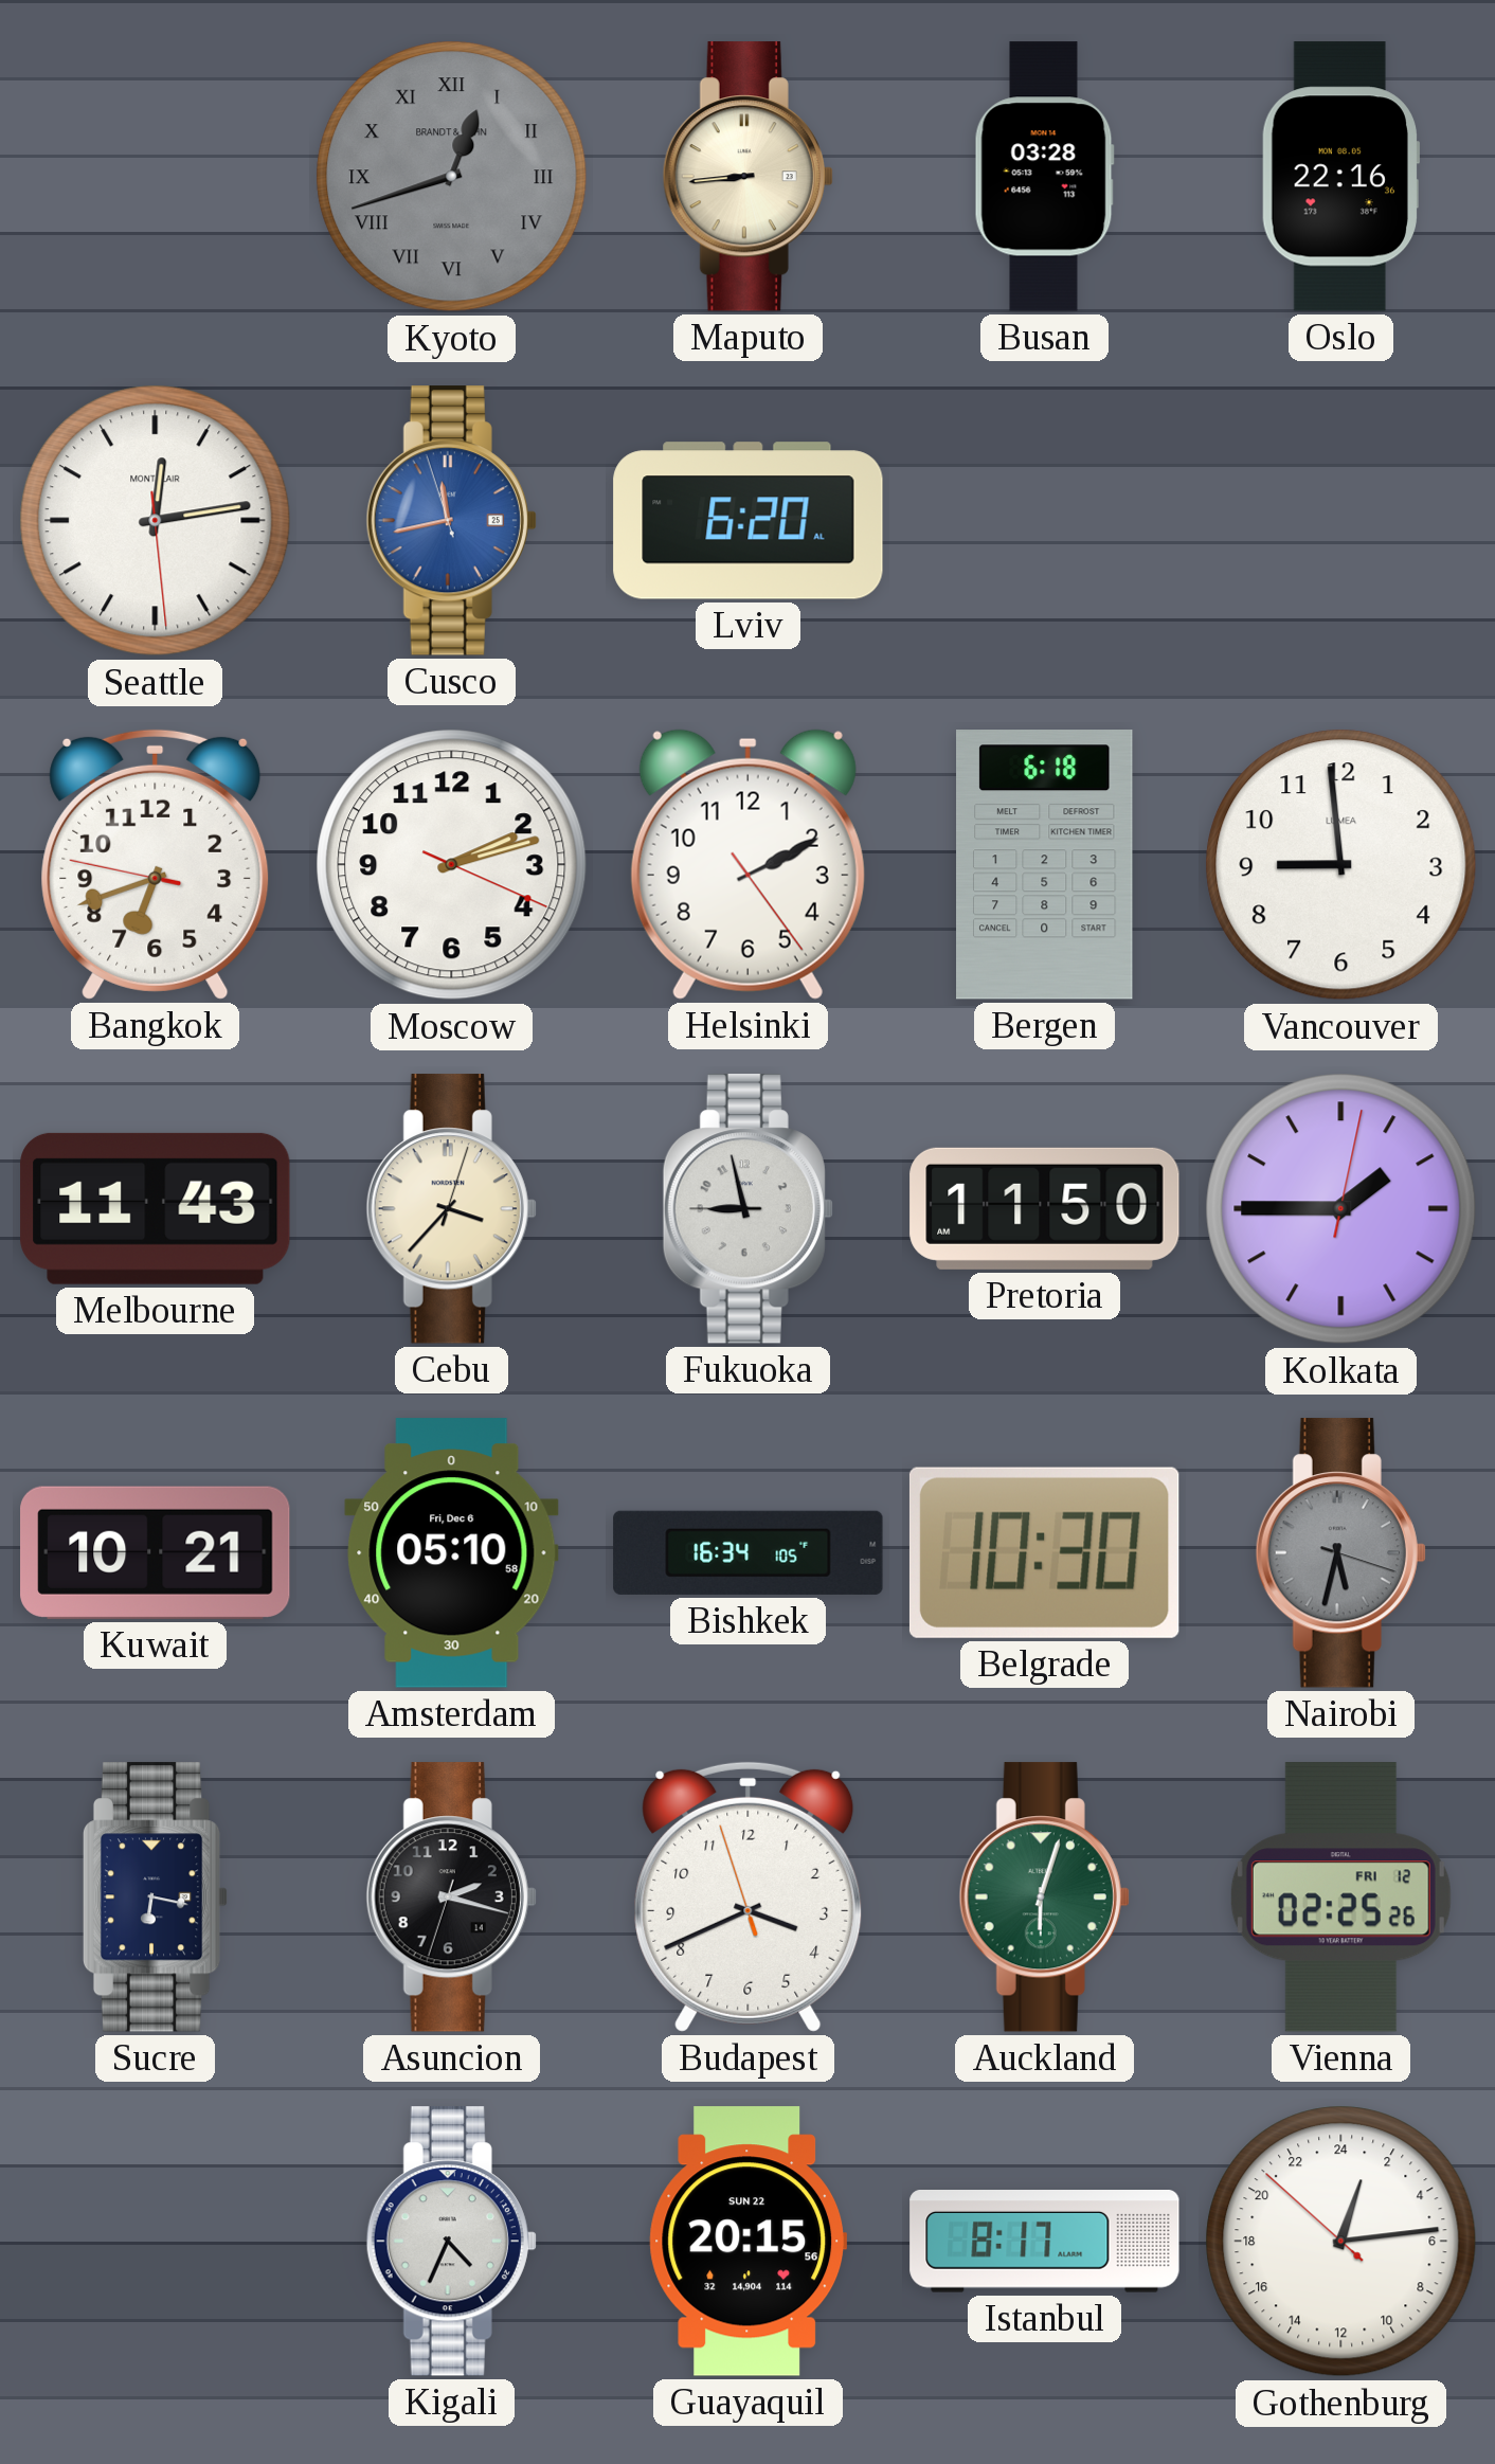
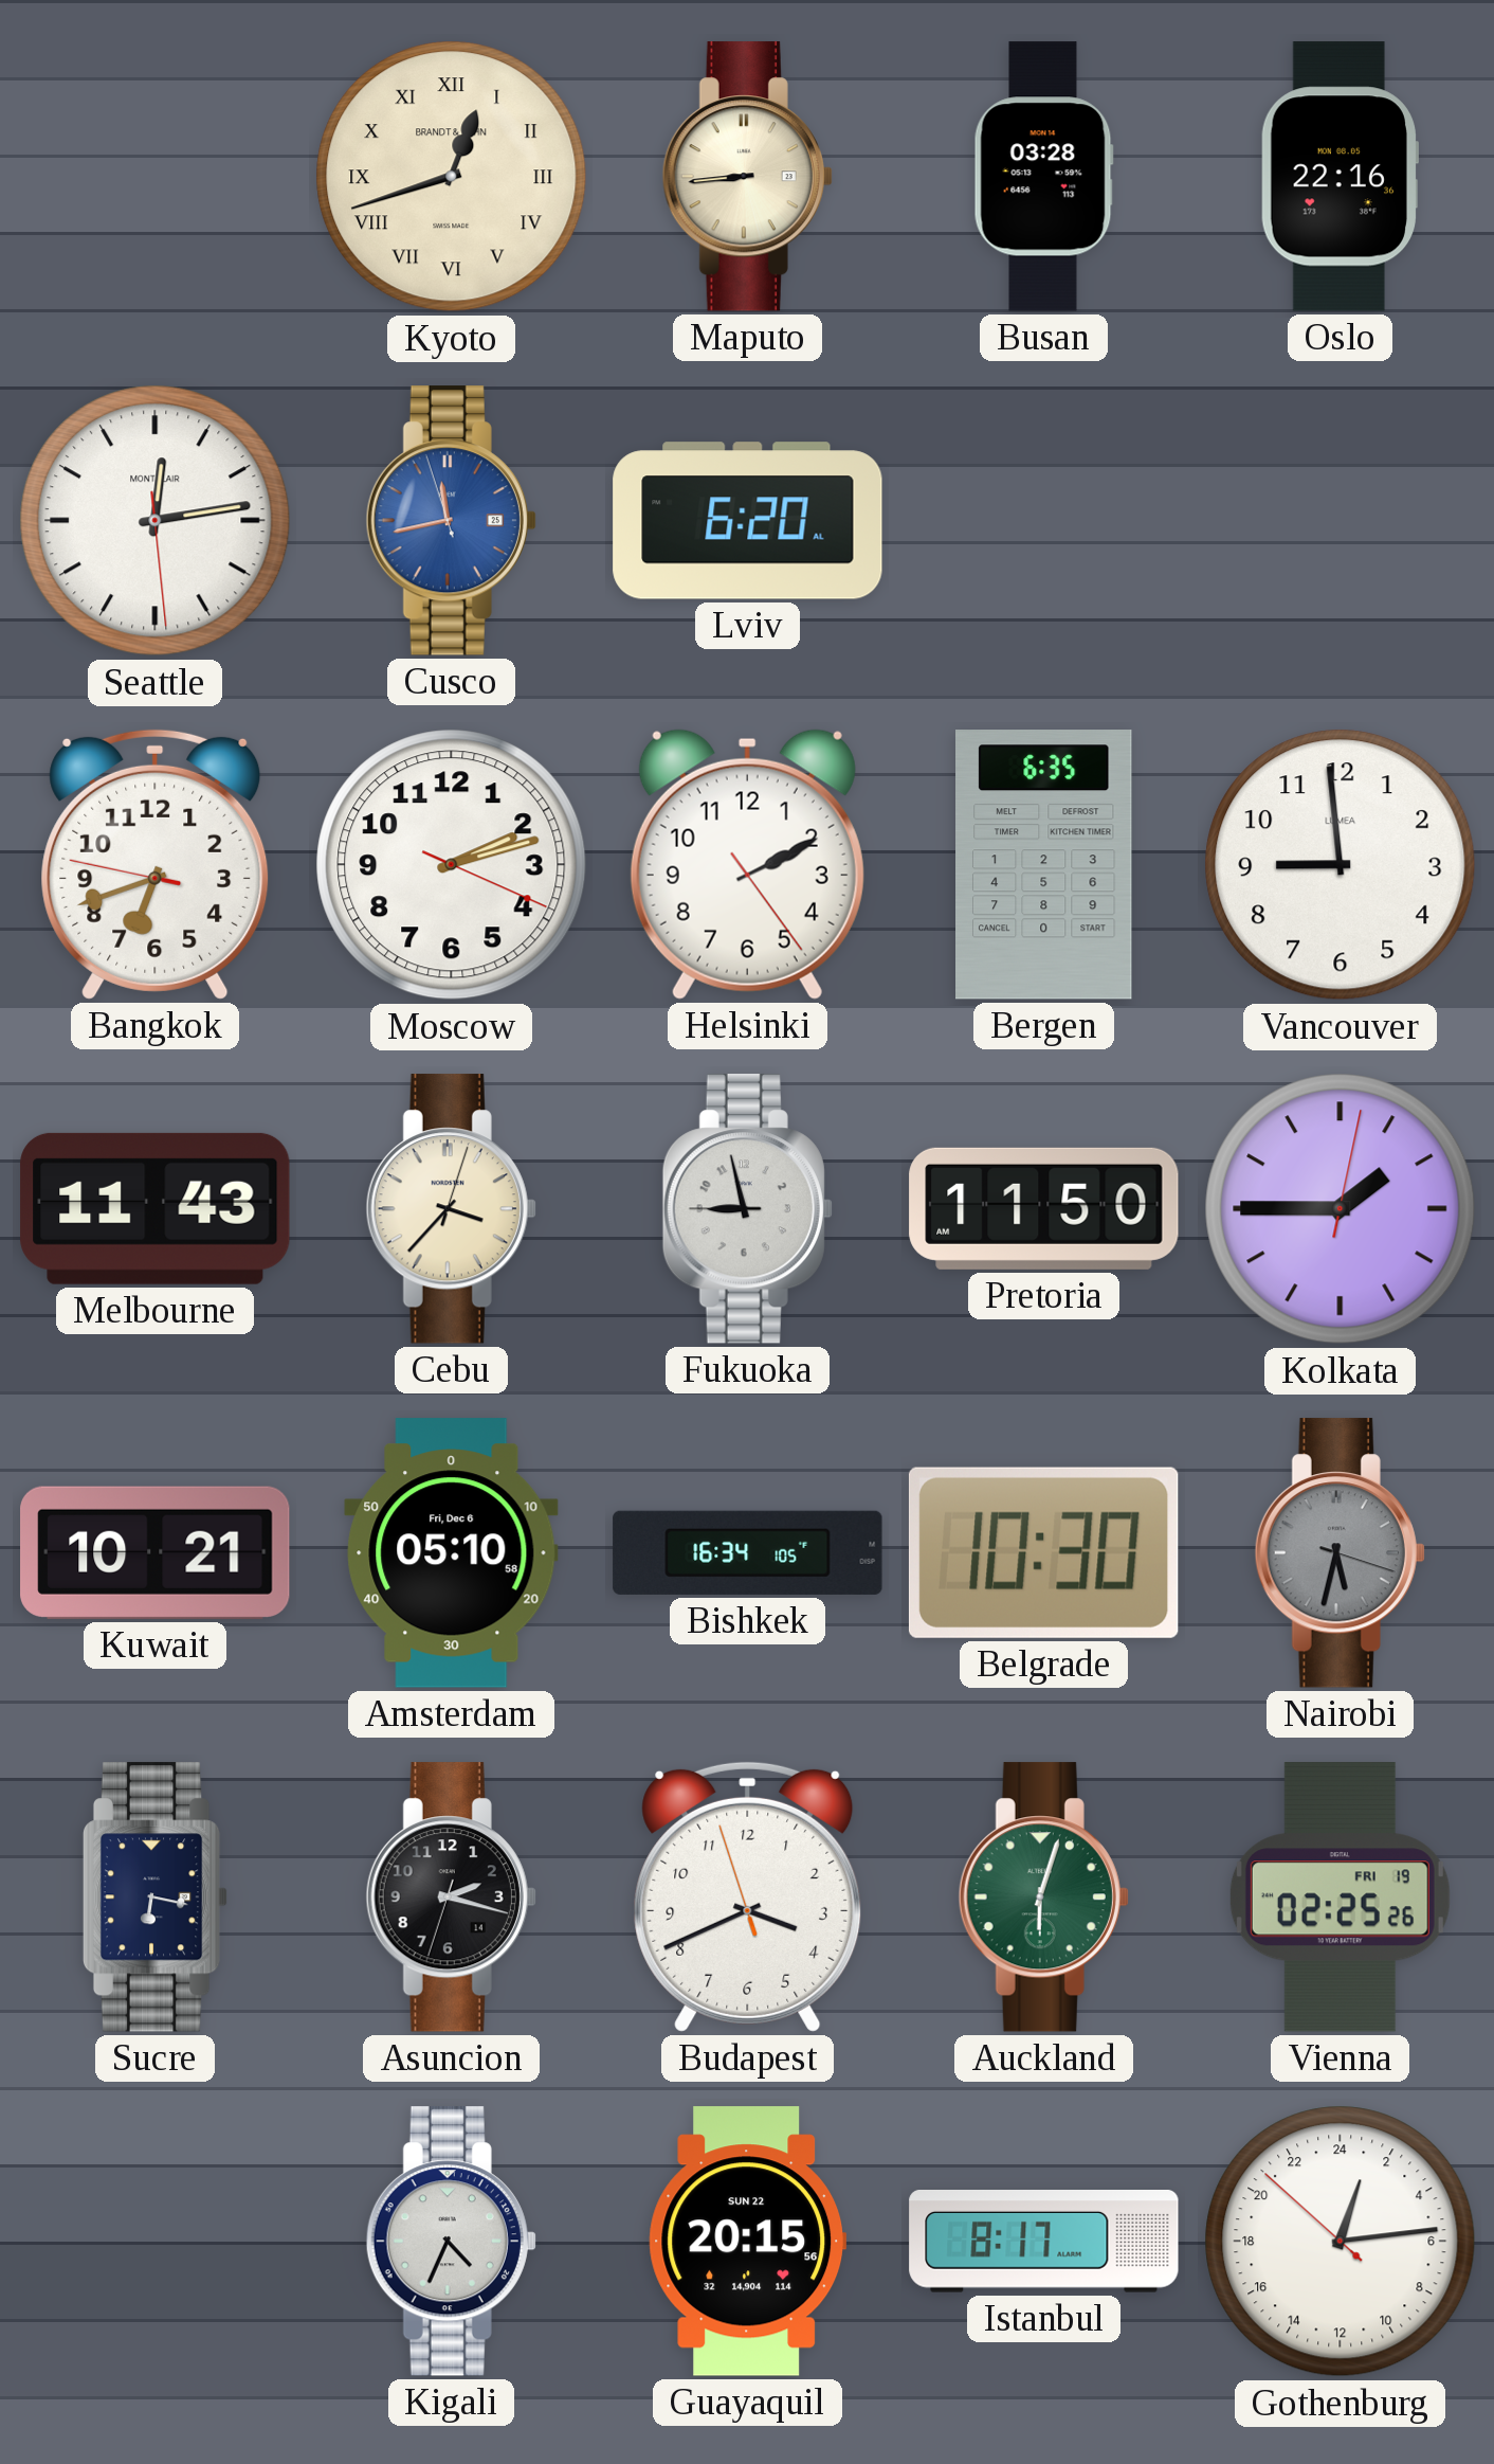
Kyoto dial: grey -> cream
Bergen: 6:18 -> 6:35
Vienna date: FRI 12 -> FRI 19
